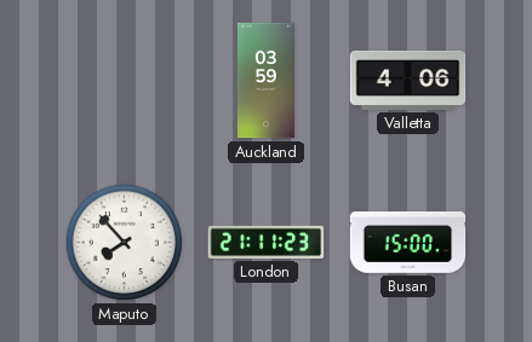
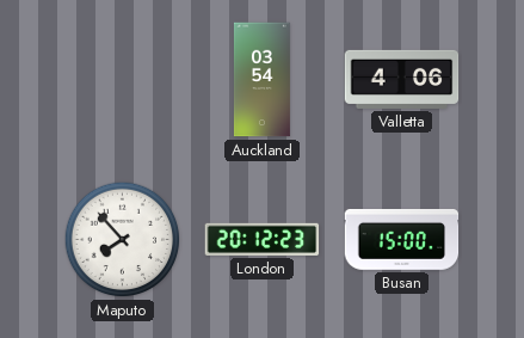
Auckland: 03:59 -> 03:54
London: 21:11 -> 20:12
